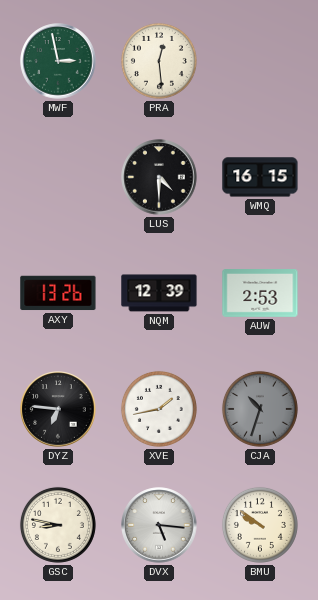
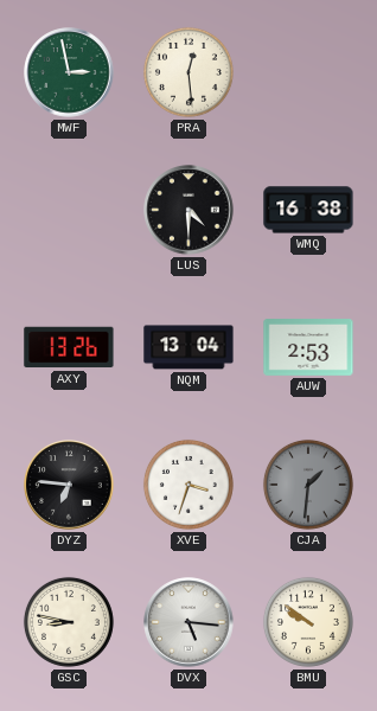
WMQ: 16:15 -> 16:38
NQM: 12:39 -> 13:04
XVE: 1:43 -> 3:33
CJA: 10:33 -> 1:31
